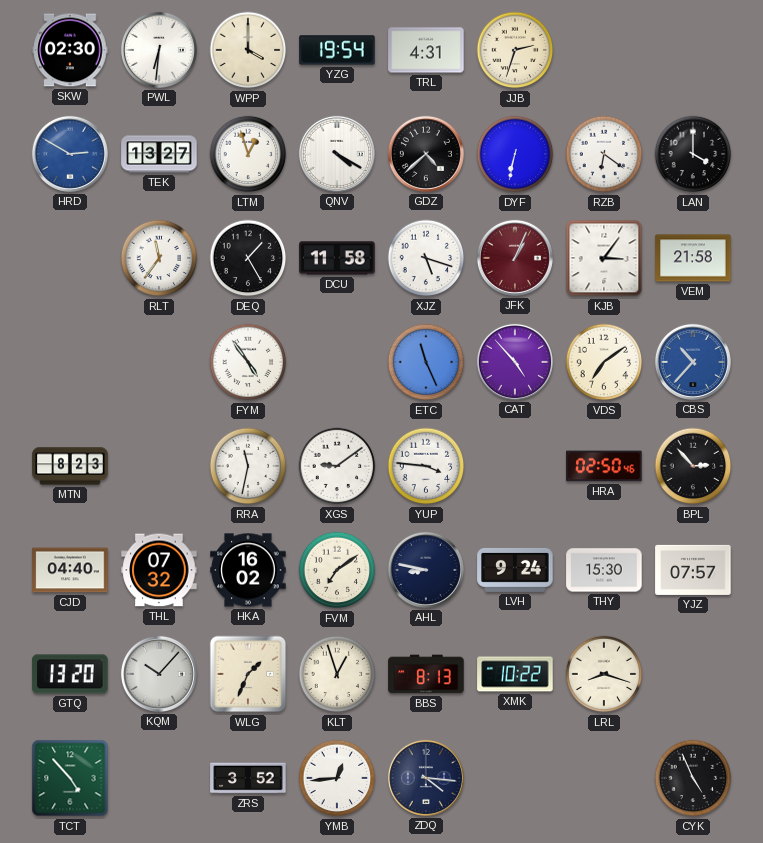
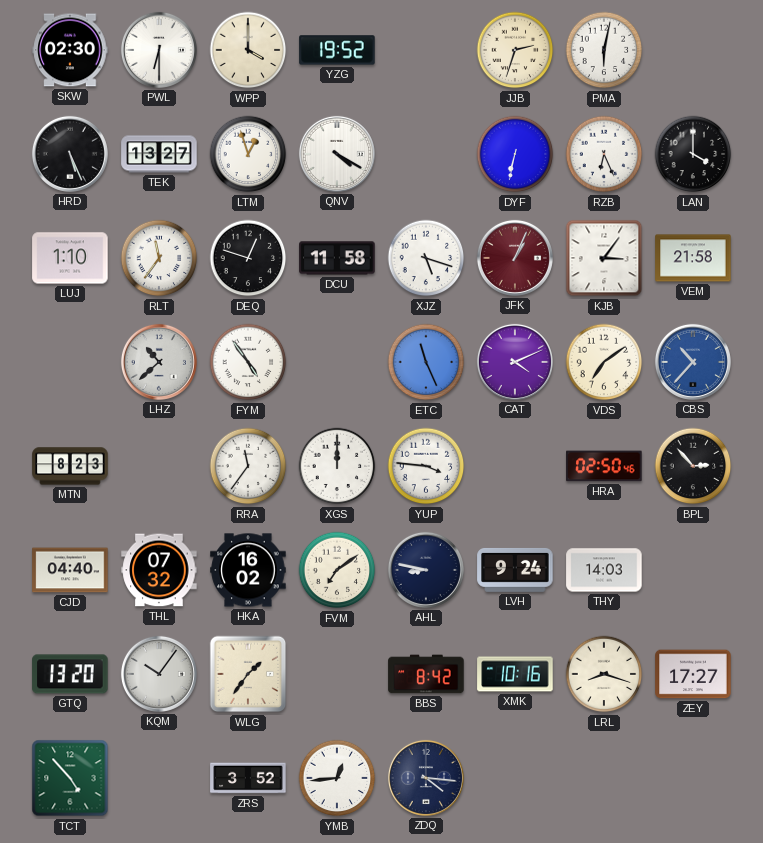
PWL: 6:31 -> 6:30
YZG: 19:54 -> 19:52
TRL: 4:31 -> none
PMA: none -> 6:02
HRD: 2:50 -> 5:26
HRD dial: blue -> black
GDZ: 4:38 -> none
RZB: 6:21 -> 6:26
LUJ: none -> 1:10
DEQ: 1:25 -> 12:48
LHZ: none -> 10:38
CAT: 4:53 -> 4:11
RRA: 11:32 -> 11:36
XGS: 9:09 -> 12:00
THY: 15:30 -> 14:03
YJZ: 07:57 -> none
KQM: 10:07 -> 10:06
WLG: 1:34 -> 1:36
KLT: 12:57 -> none
BBS: 8:13 -> 8:42
XMK: 10:22 -> 10:16
ZEY: none -> 17:27
CYK: 4:56 -> none
